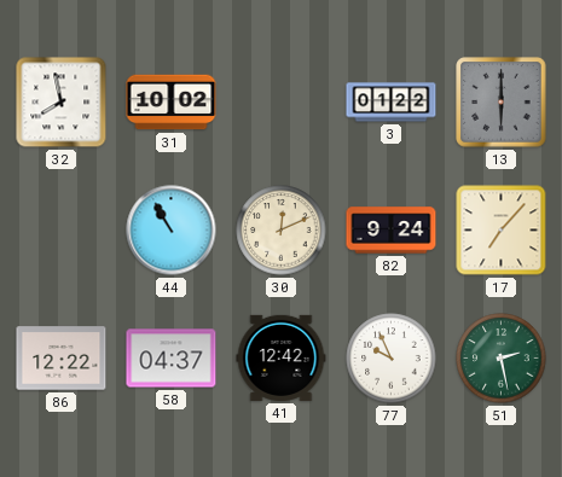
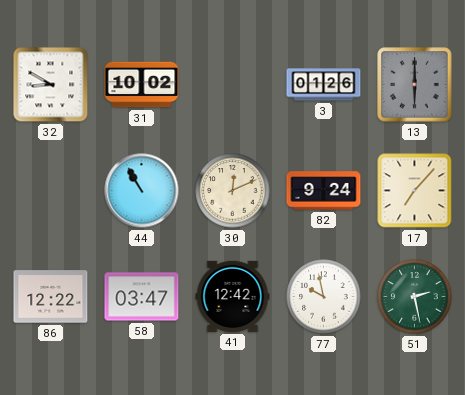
32: 7:58 -> 8:50
3: 01:22 -> 01:26
58: 04:37 -> 03:47
77: 9:56 -> 9:58
